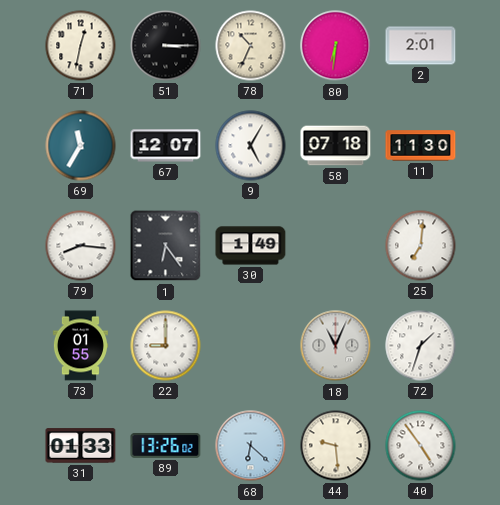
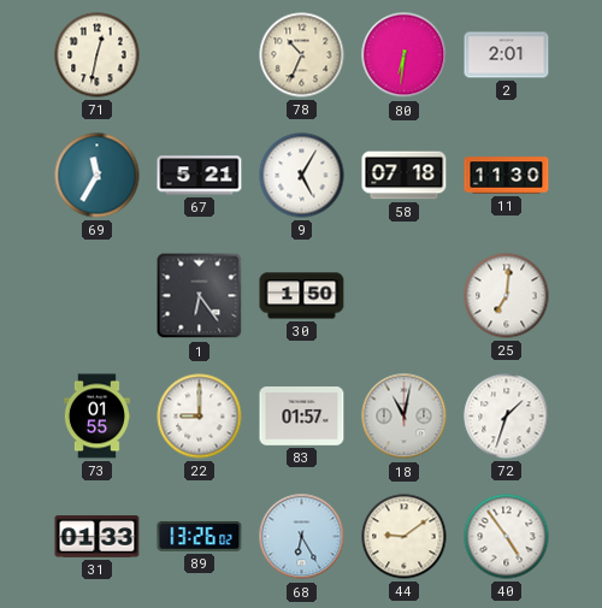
51: 3:15 -> none
67: 12:07 -> 5:21
79: 8:16 -> none
30: 1:49 -> 1:50
83: none -> 01:57
18: 11:04 -> 11:02
68: 6:22 -> 6:25
44: 9:29 -> 9:09
